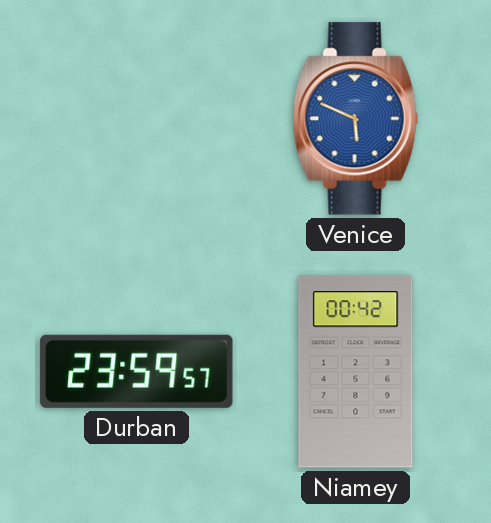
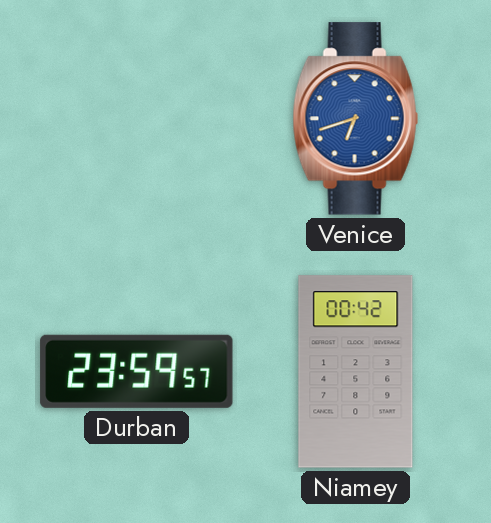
Venice: 5:49 -> 6:42
